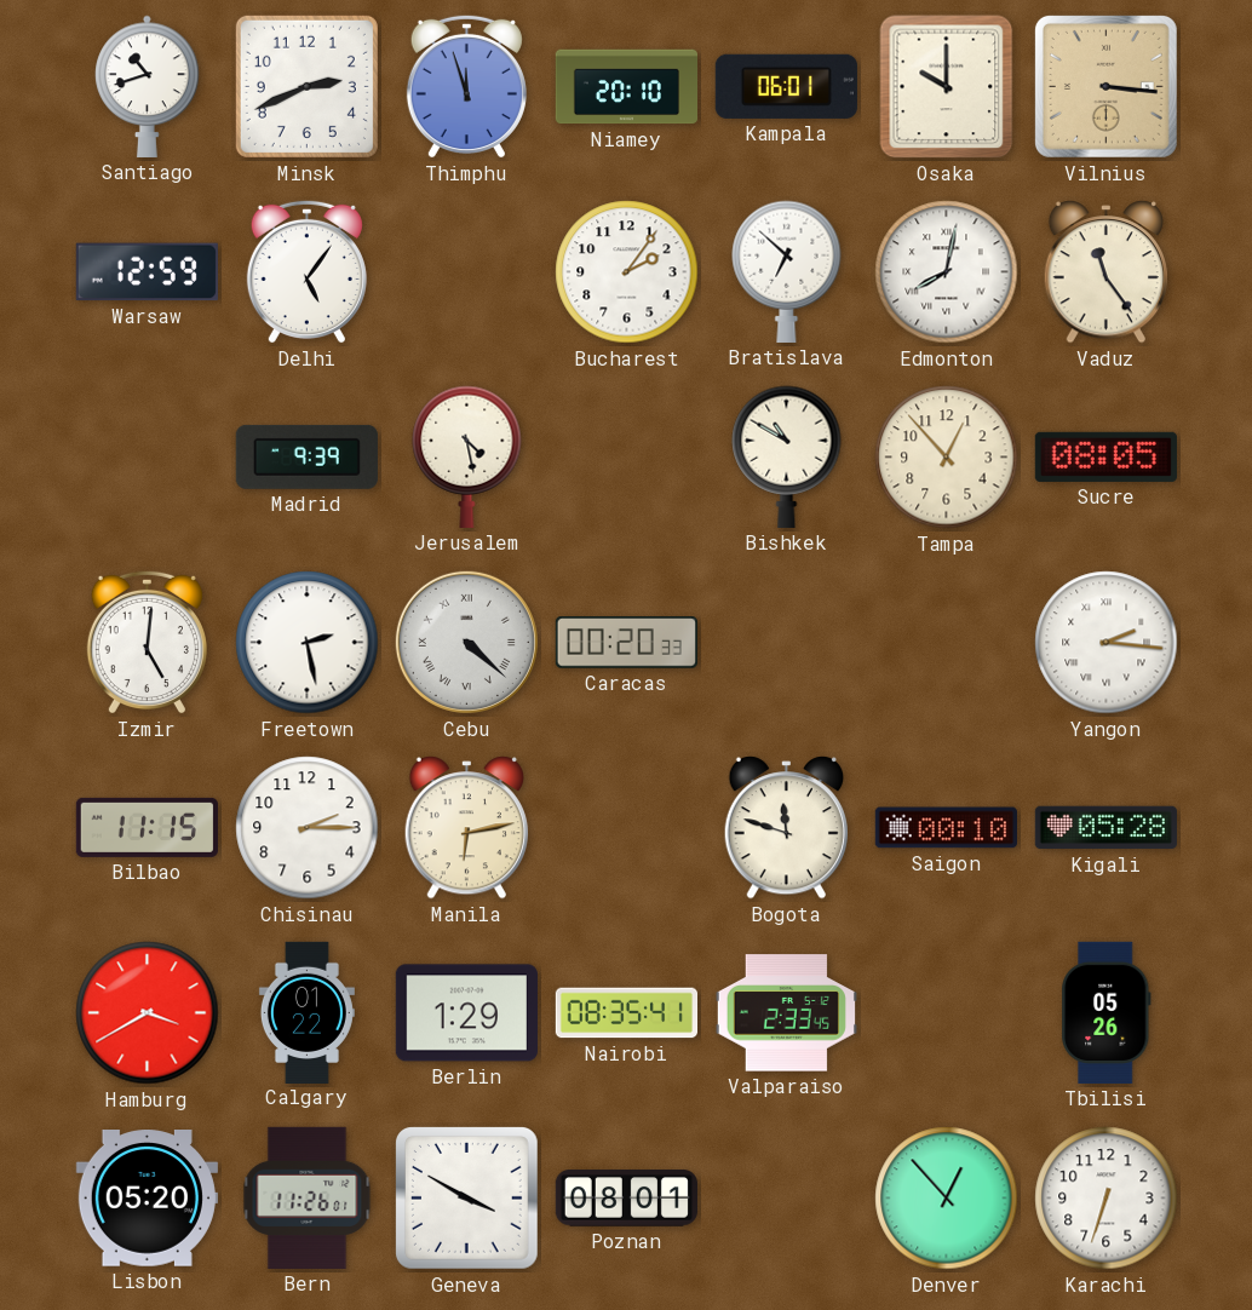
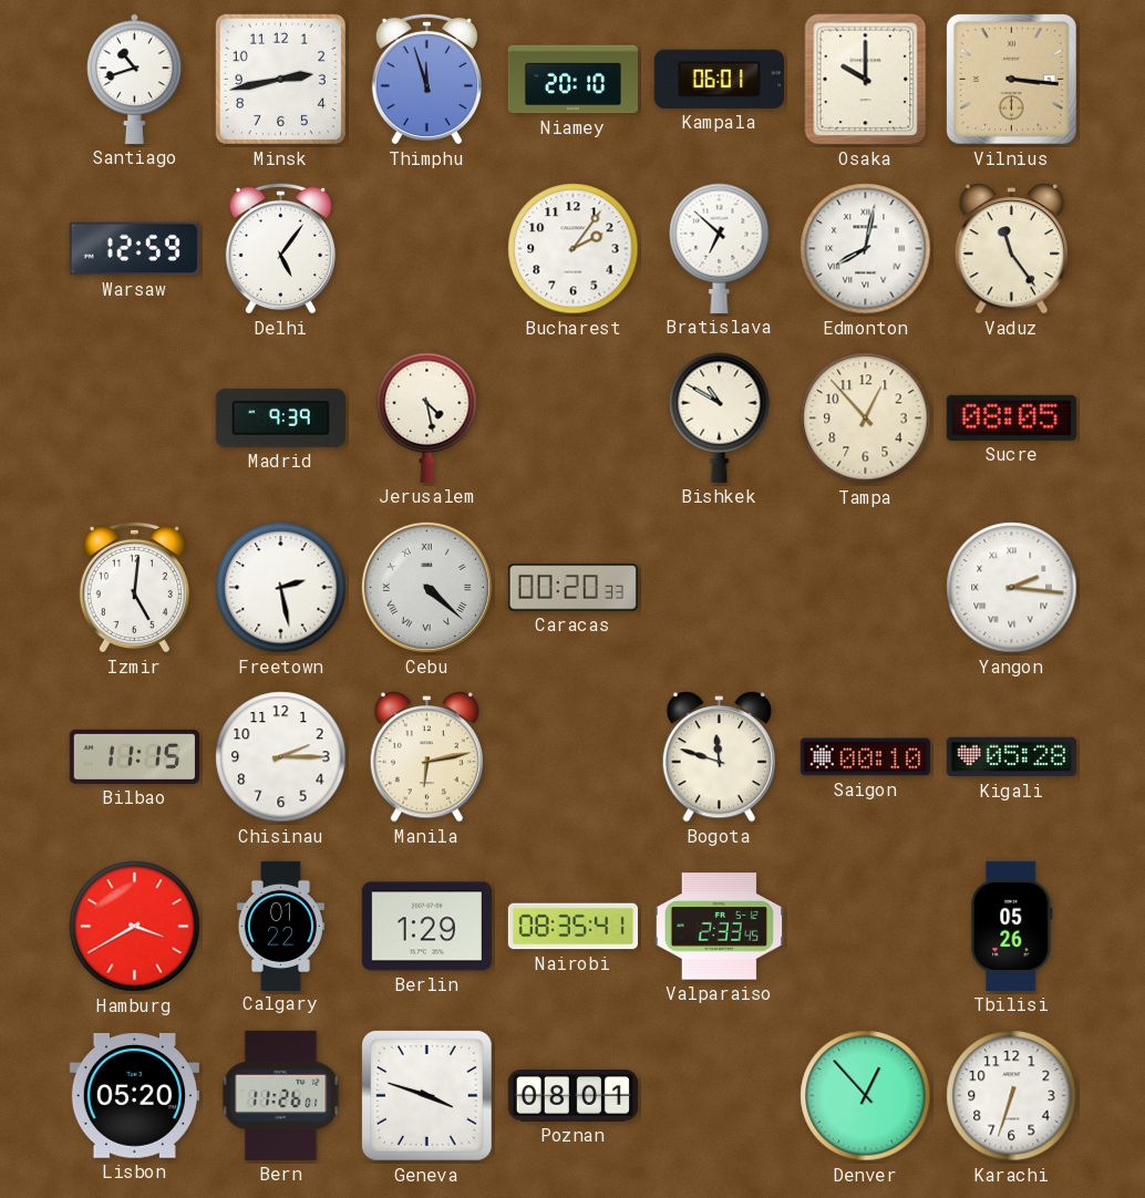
Minsk: 2:41 -> 2:43
Geneva: 3:50 -> 3:48
